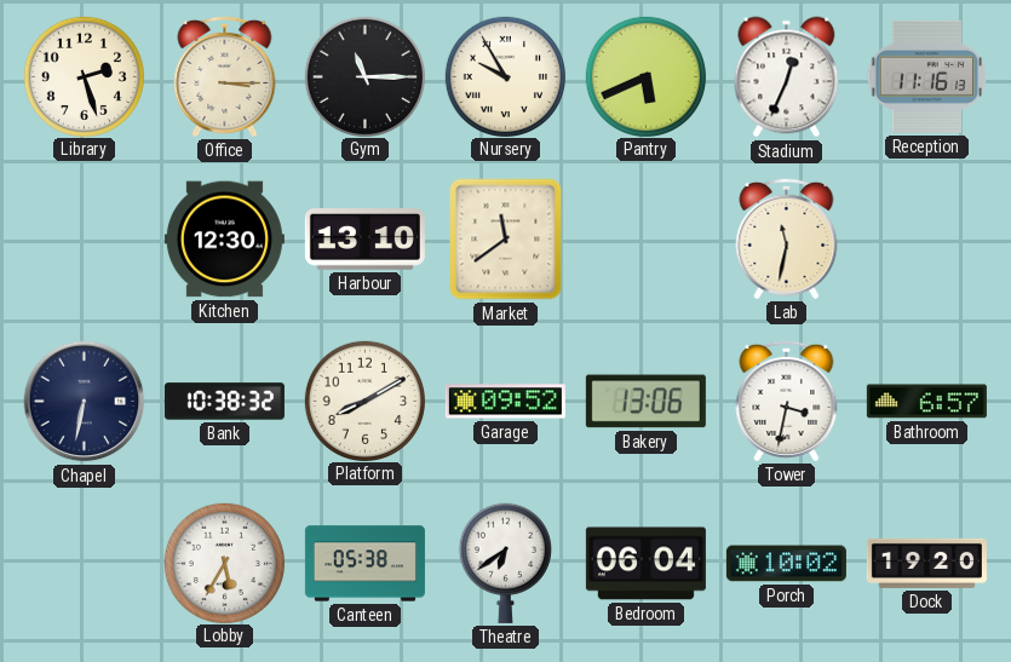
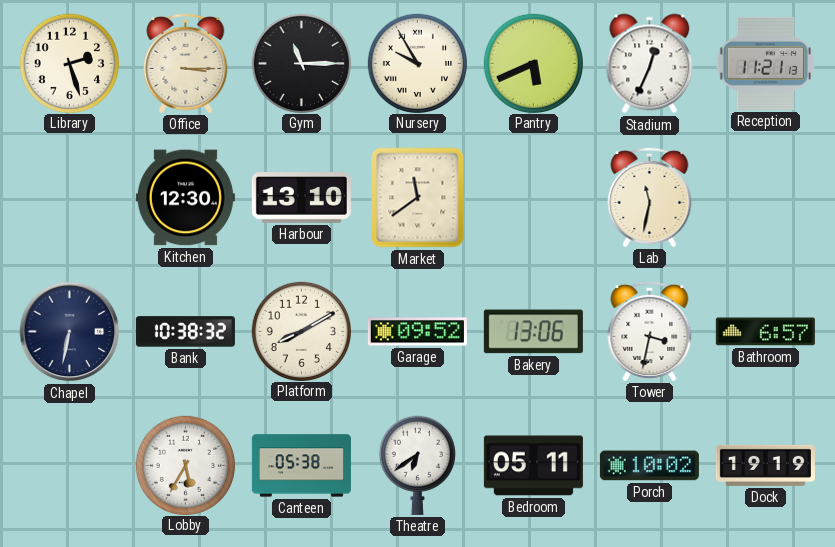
Reception: 11:16 -> 11:21
Bedroom: 06:04 -> 05:11
Dock: 19:20 -> 19:19
